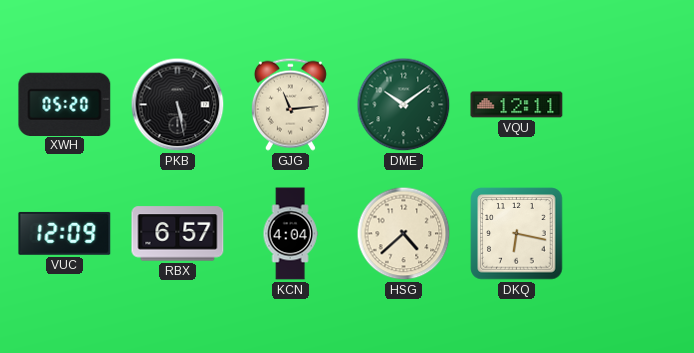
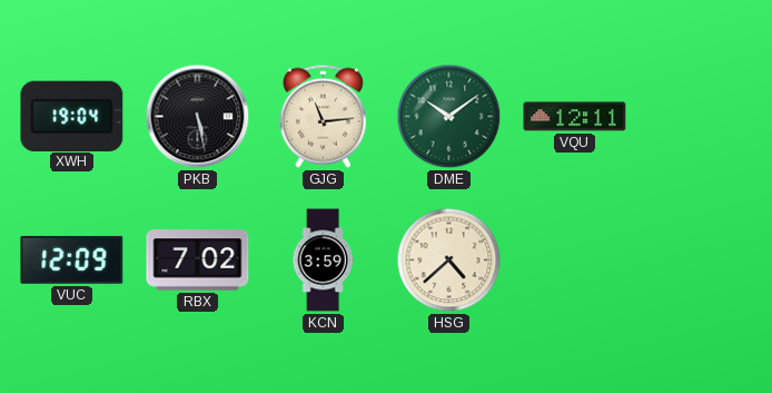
XWH: 05:20 -> 19:04
RBX: 6:57 -> 7:02
KCN: 4:04 -> 3:59
DKQ: 6:17 -> none
